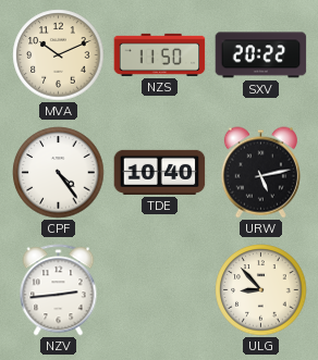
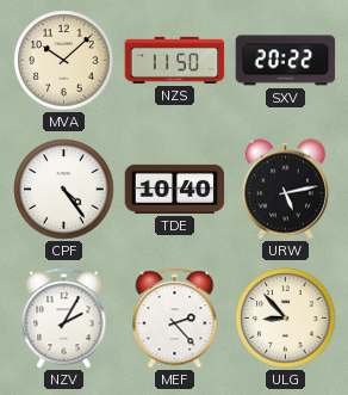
MVA: 10:11 -> 10:08
NZV: 2:44 -> 2:05
MEF: none -> 2:23
